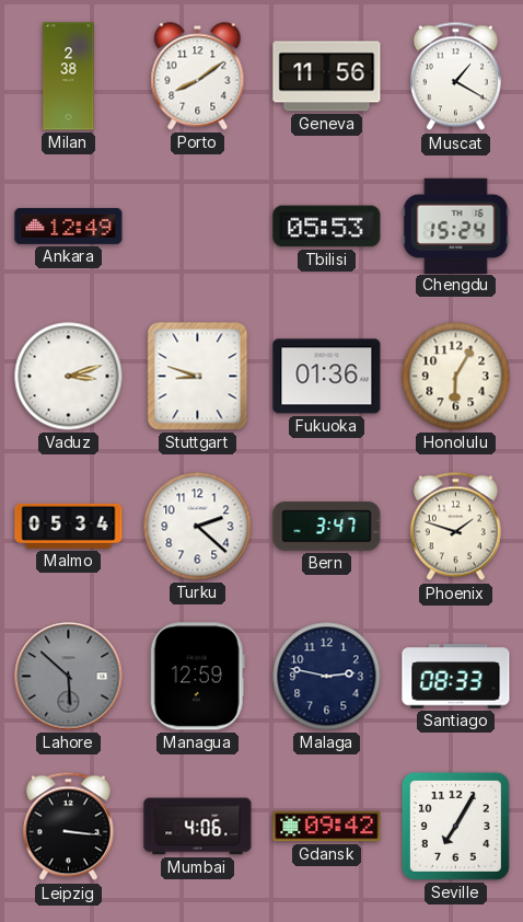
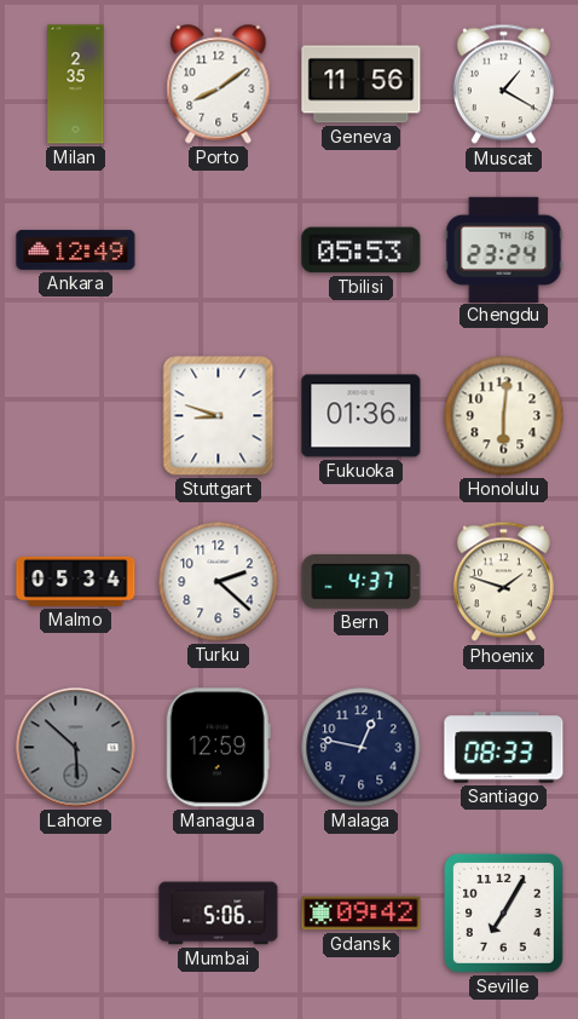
Milan: 2:38 -> 2:35
Chengdu: 15:24 -> 23:24
Vaduz: 3:12 -> none
Honolulu: 6:05 -> 6:01
Bern: 3:47 -> 4:37
Malaga: 2:47 -> 12:47
Leipzig: 3:16 -> none
Mumbai: 4:06 -> 5:06
